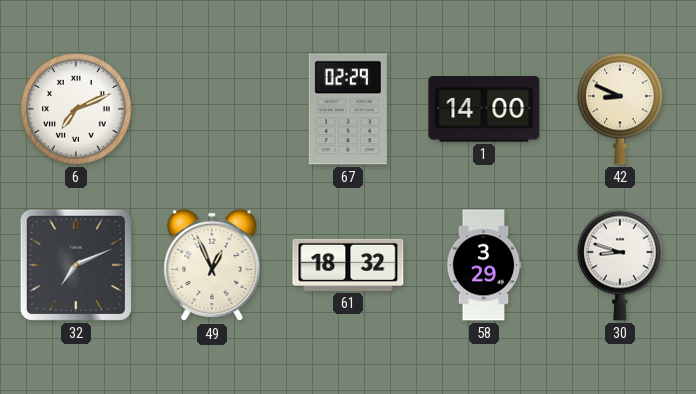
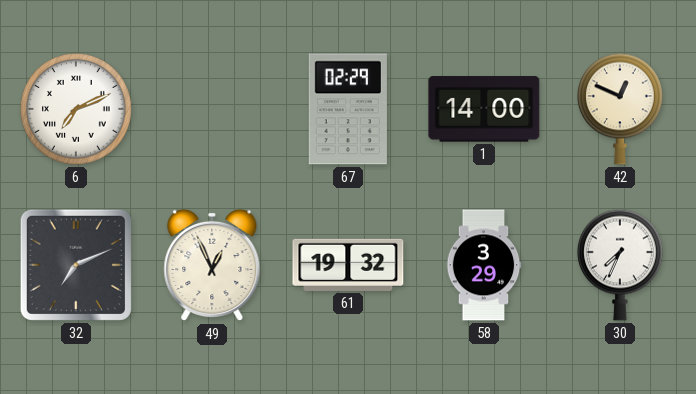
42: 8:49 -> 12:49
61: 18:32 -> 19:32
30: 8:48 -> 7:34
